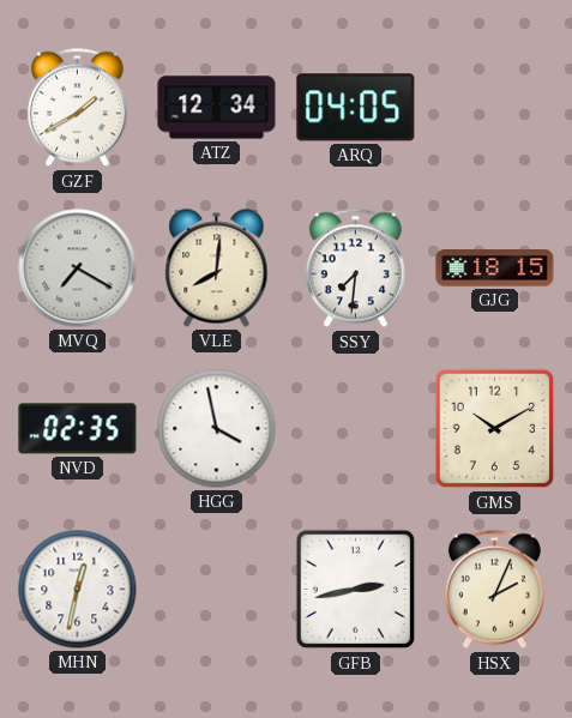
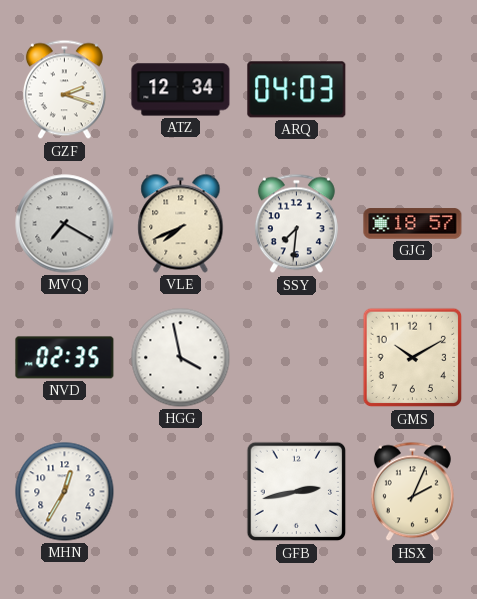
GZF: 1:40 -> 2:18
ARQ: 04:05 -> 04:03
VLE: 8:01 -> 7:41
GJG: 18:15 -> 18:57
MHN: 12:32 -> 12:35
